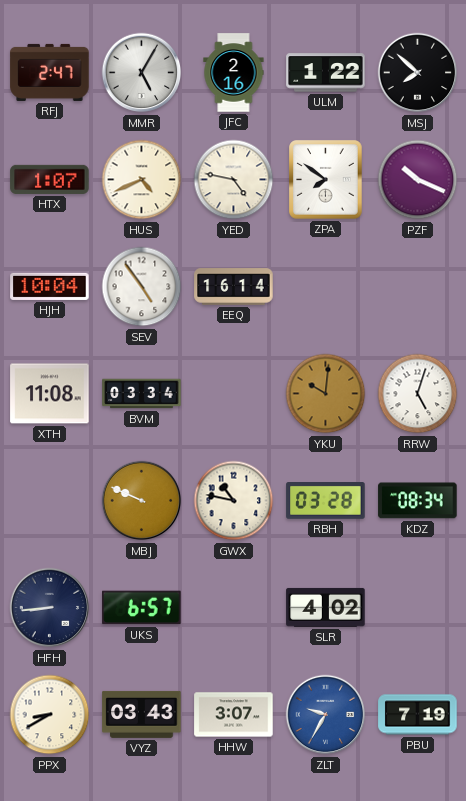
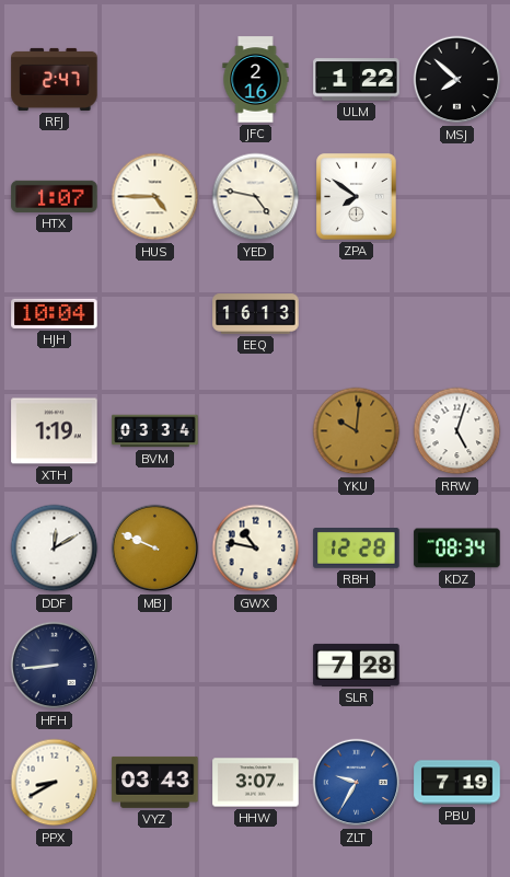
MMR: 5:05 -> none
HUS: 4:41 -> 4:45
PZF: 10:19 -> none
SEV: 4:54 -> none
EEQ: 16:14 -> 16:13
XTH: 11:08 -> 1:19
DDF: none -> 12:10
RBH: 03:28 -> 12:28
UKS: 6:57 -> none
SLR: 4:02 -> 7:28
